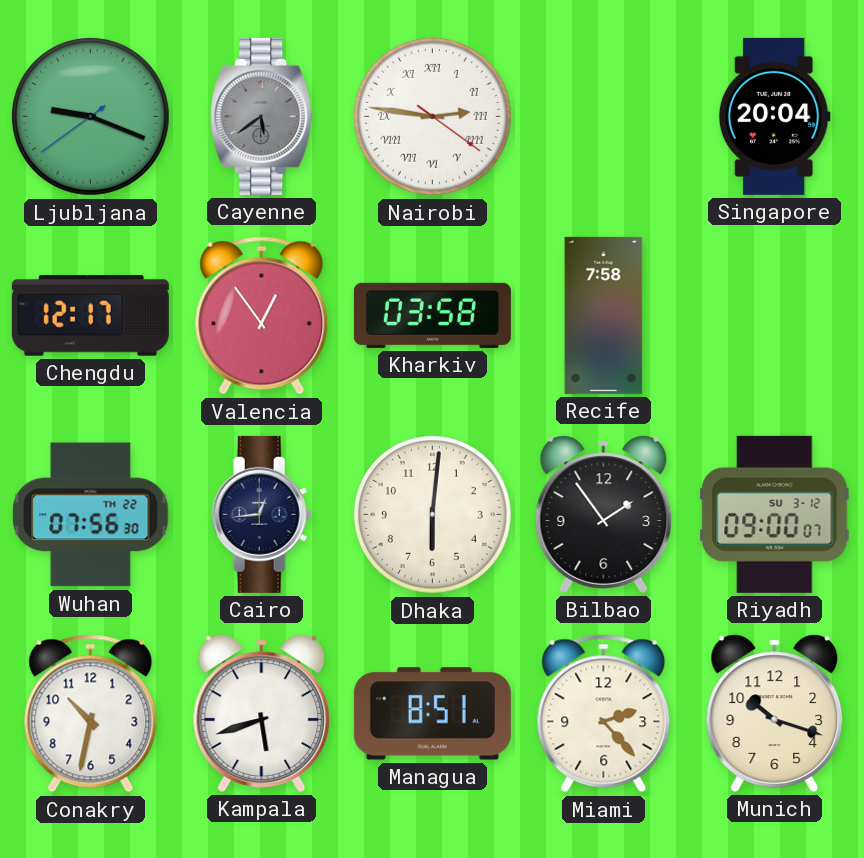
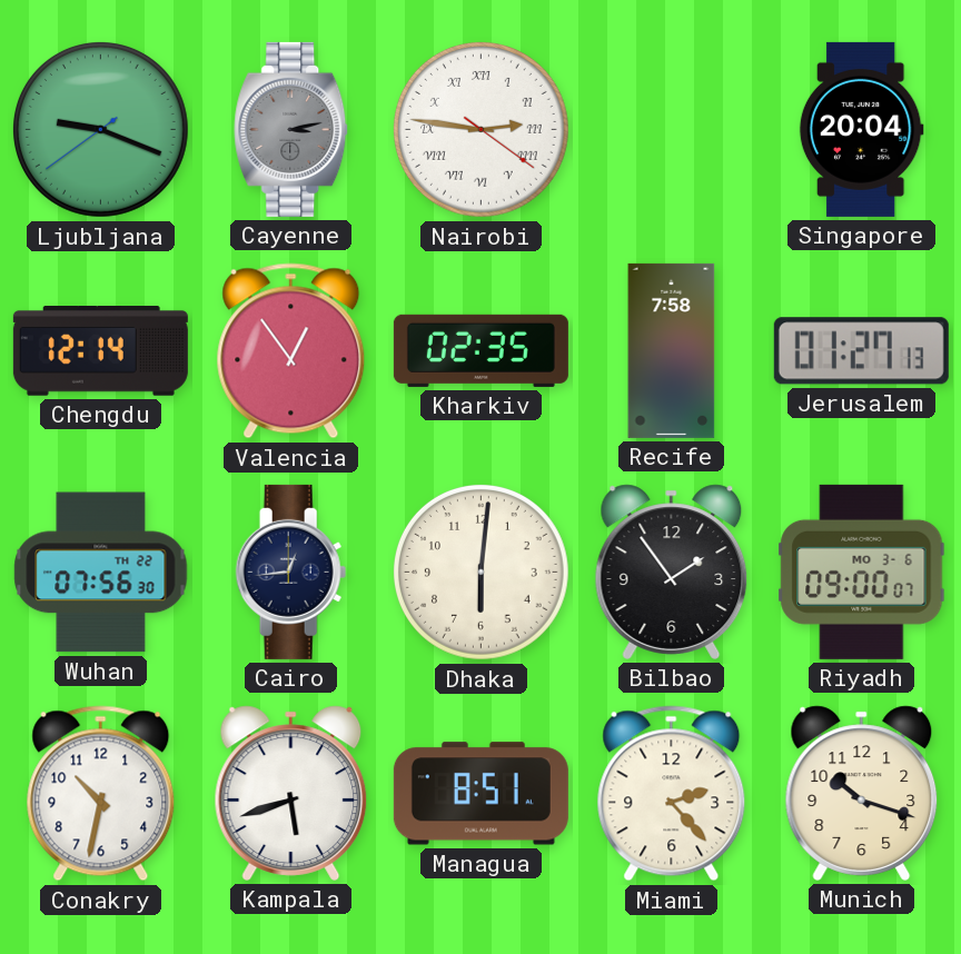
Cayenne: 5:39 -> 3:13
Chengdu: 12:17 -> 12:14
Kharkiv: 03:58 -> 02:35
Jerusalem: none -> 01:27
Riyadh date: SU 3-12 -> MO 3-6
